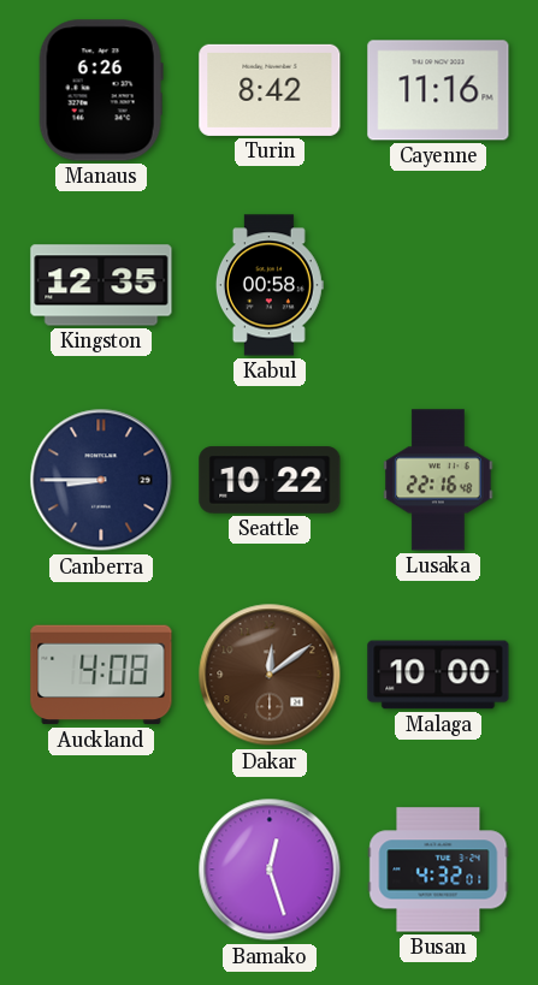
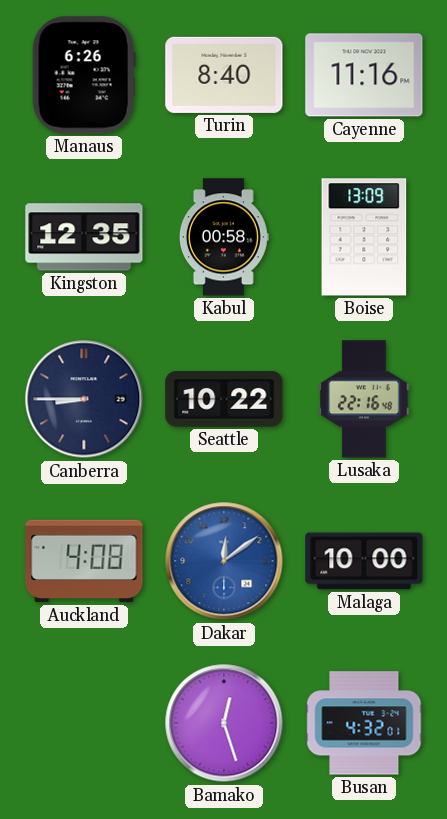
Turin: 8:42 -> 8:40
Boise: none -> 13:09
Dakar dial: brown -> blue
